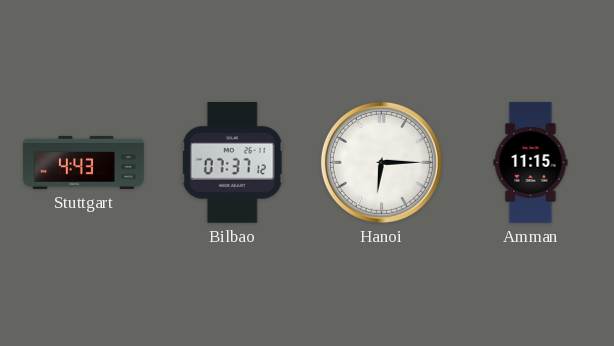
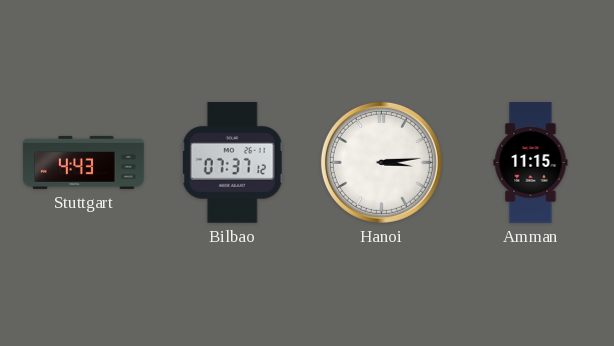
Hanoi: 6:15 -> 3:14
